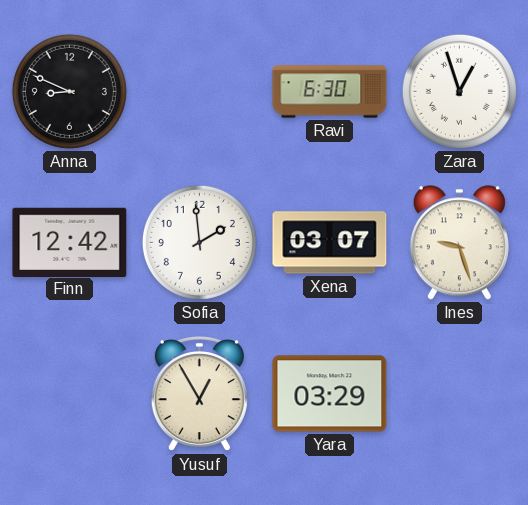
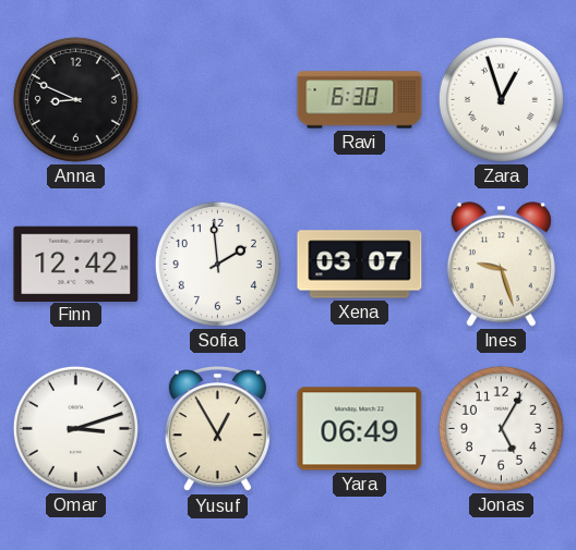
Omar: none -> 3:12
Yara: 03:29 -> 06:49
Jonas: none -> 5:05
